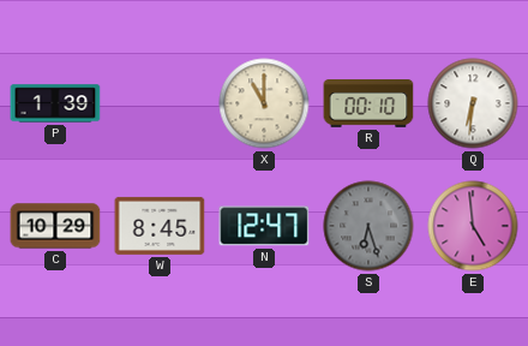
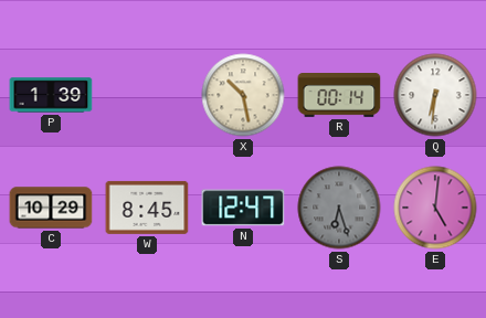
X: 11:00 -> 10:28
R: 00:10 -> 00:14
E: 4:59 -> 5:01
